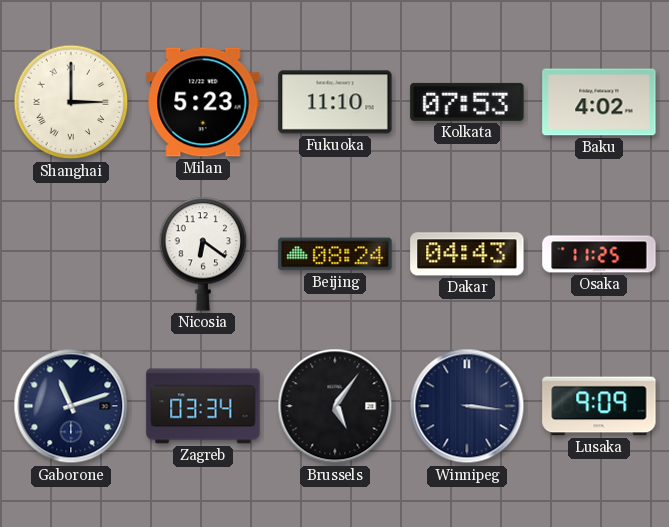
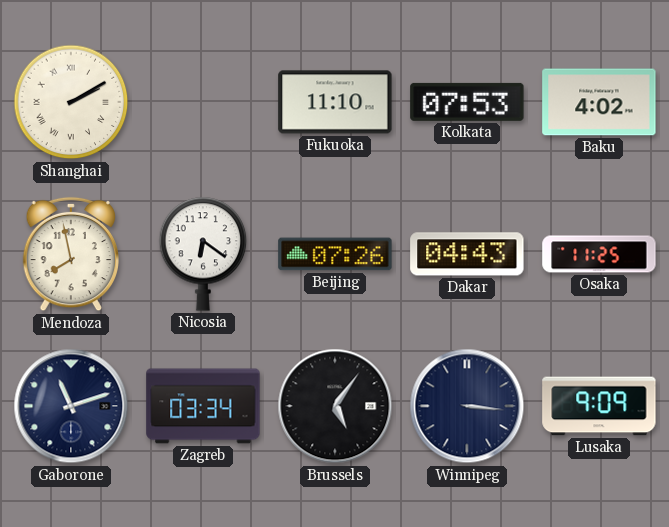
Shanghai: 3:00 -> 2:10
Milan: 5:23 -> none
Mendoza: none -> 7:58
Beijing: 08:24 -> 07:26
